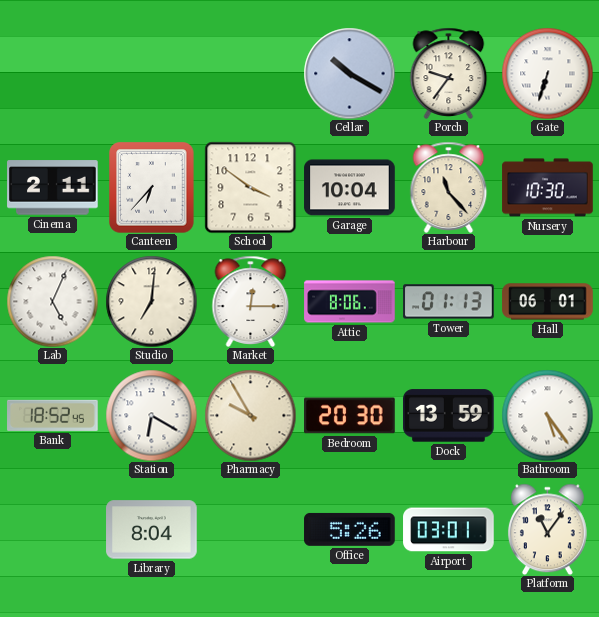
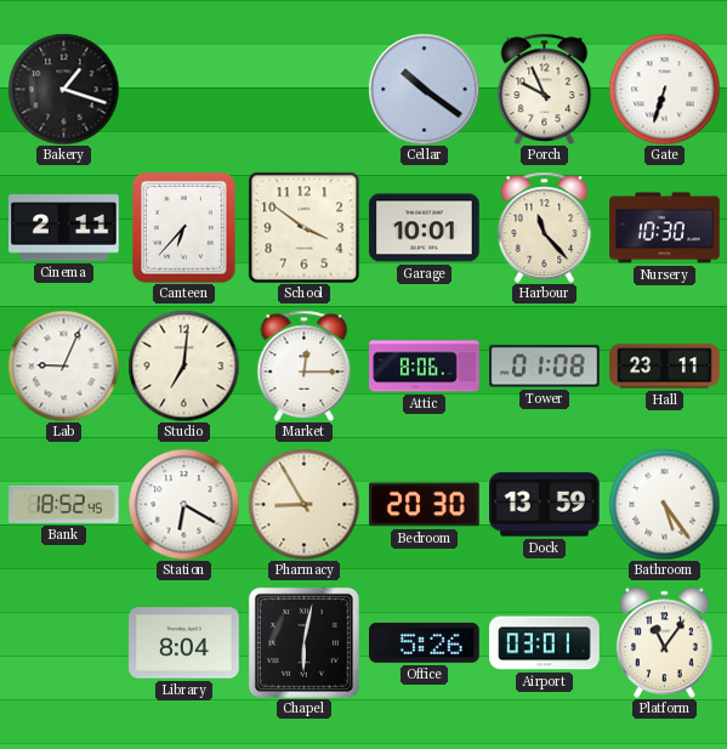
Bakery: none -> 1:18
Cellar: 10:20 -> 10:21
Porch: 9:36 -> 9:56
Garage: 10:04 -> 10:01
Lab: 5:04 -> 9:04
Tower: 01:13 -> 01:08
Hall: 06:01 -> 23:11
Pharmacy: 9:55 -> 8:55
Chapel: none -> 6:02
